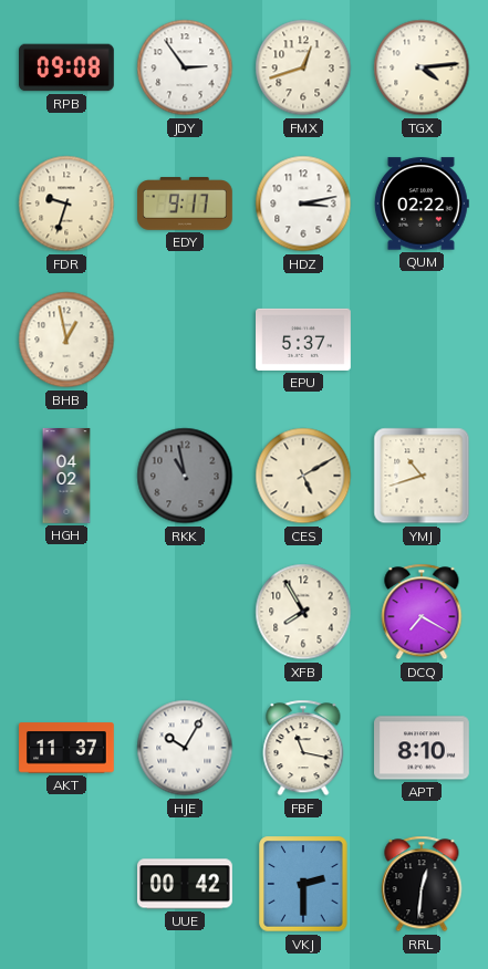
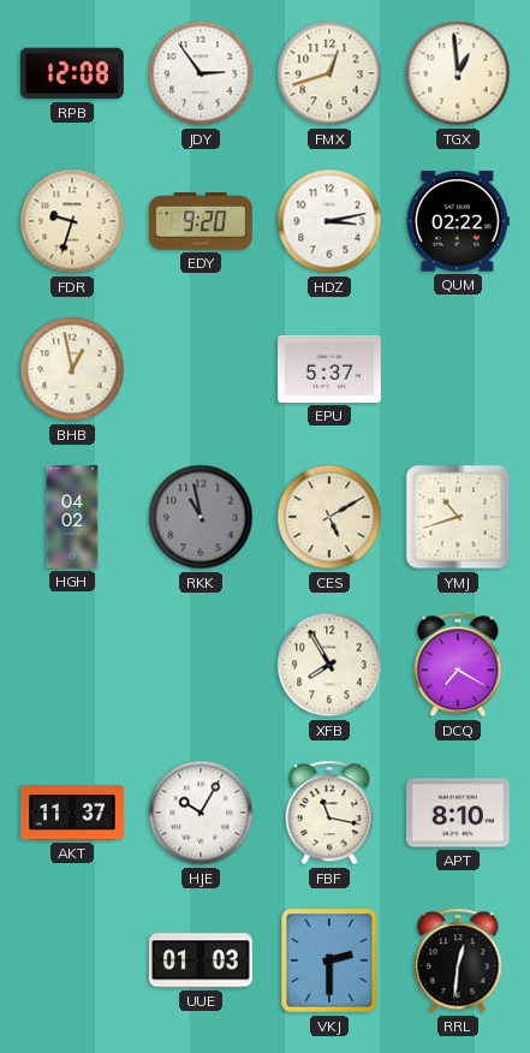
RPB: 09:08 -> 12:08
TGX: 4:14 -> 12:59
EDY: 9:17 -> 9:20
UUE: 00:42 -> 01:03
